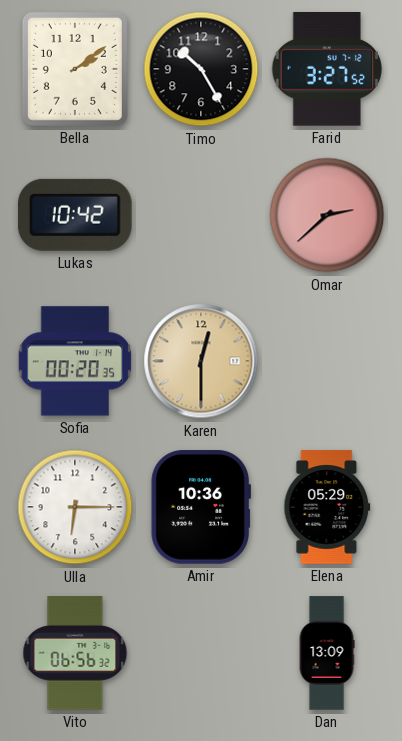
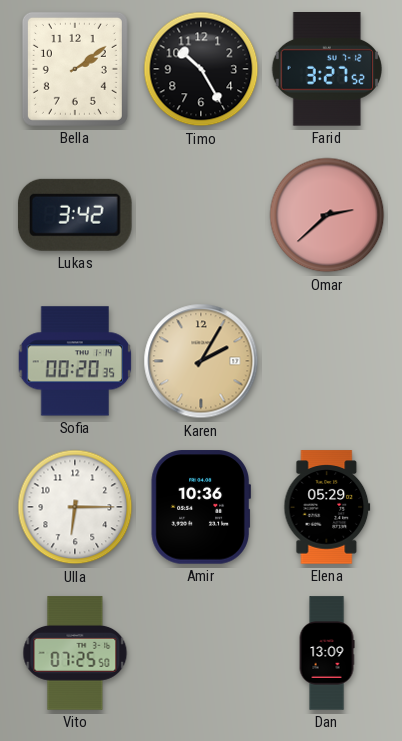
Lukas: 10:42 -> 3:42
Karen: 12:30 -> 2:05
Vito: 06:56 -> 07:25
